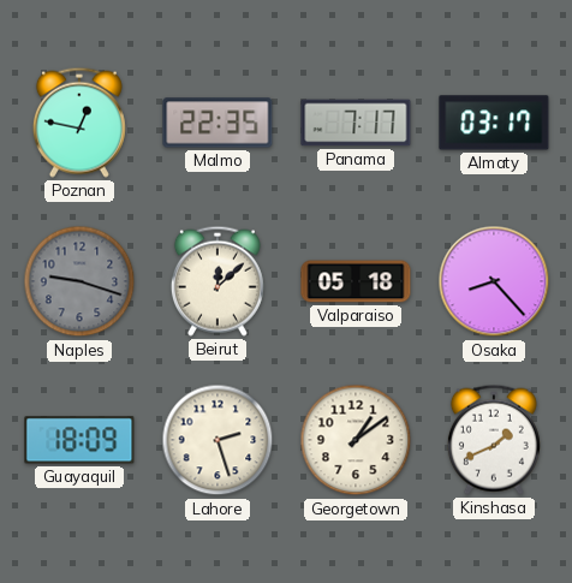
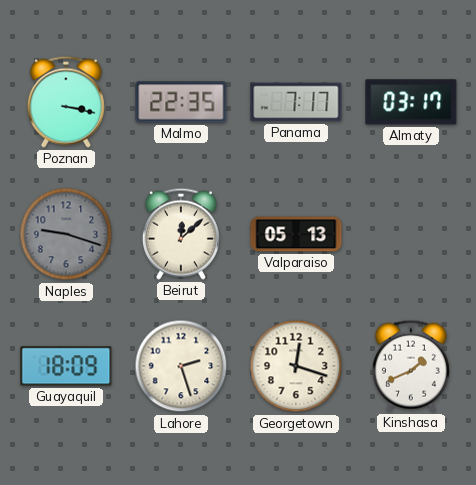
Poznan: 12:47 -> 3:17
Valparaiso: 05:18 -> 05:13
Osaka: 8:23 -> none
Georgetown: 1:09 -> 12:18
